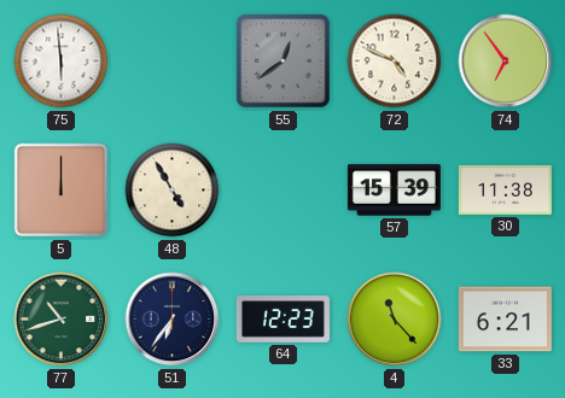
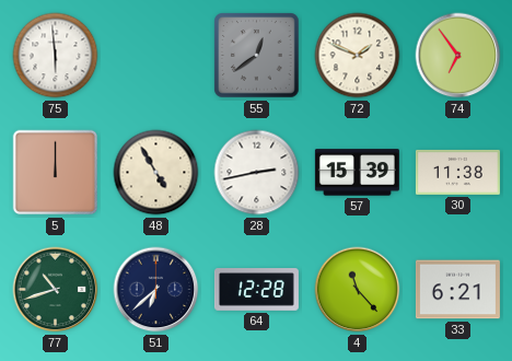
72: 4:49 -> 1:49
28: none -> 2:43
51: 6:36 -> 6:38
64: 12:23 -> 12:28
